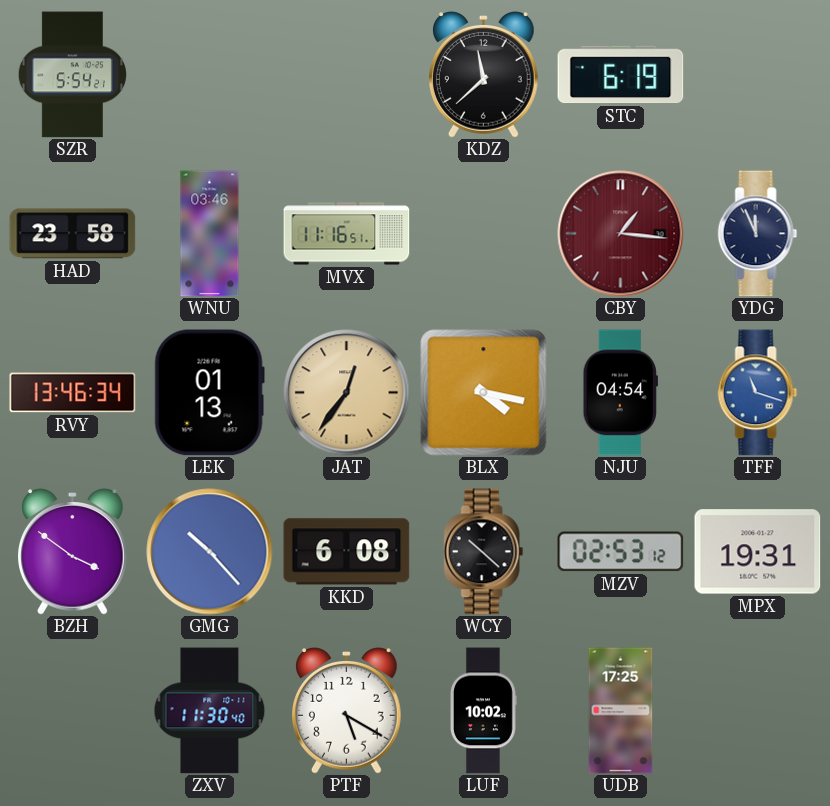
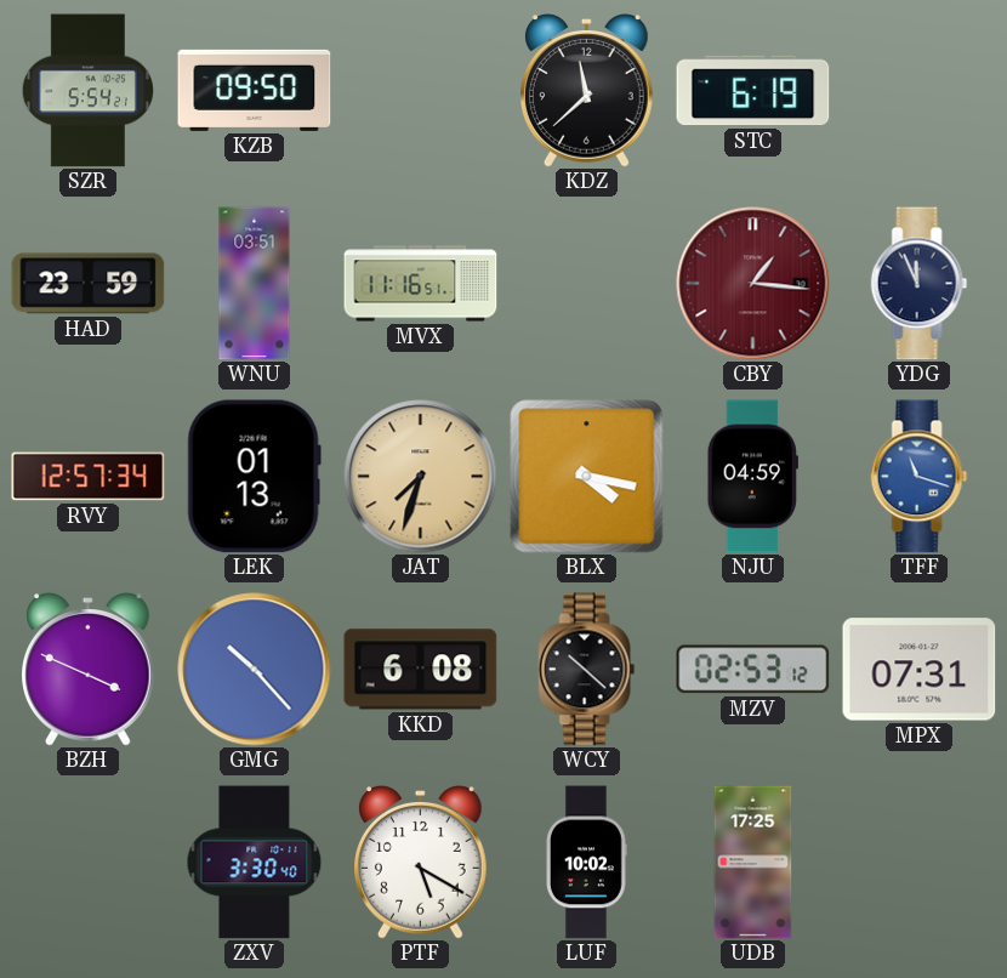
KZB: none -> 09:50
HAD: 23:58 -> 23:59
WNU: 03:46 -> 03:51
RVY: 13:46 -> 12:57
JAT: 12:36 -> 7:33
NJU: 04:54 -> 04:59
BZH: 3:51 -> 3:49
MPX: 19:31 -> 07:31
ZXV: 11:30 -> 3:30
